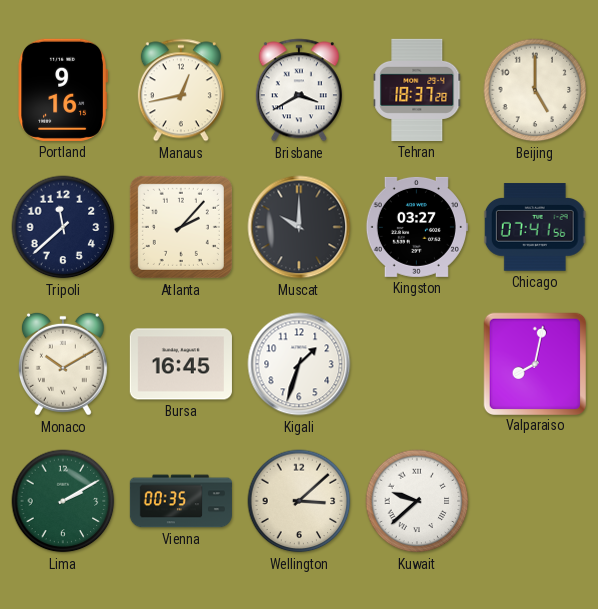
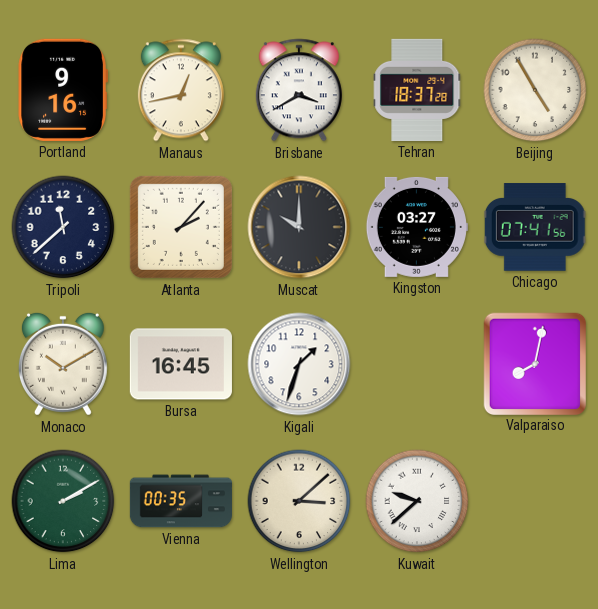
Beijing: 5:00 -> 4:55
